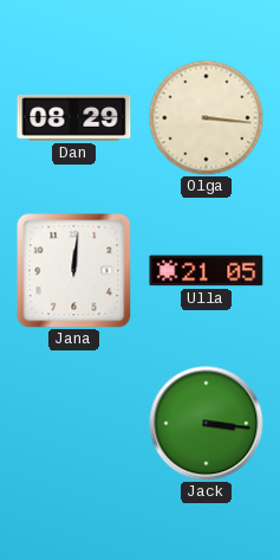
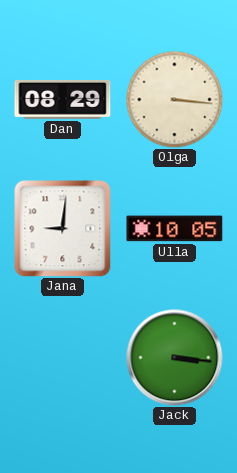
Jana: 12:01 -> 9:01
Ulla: 21:05 -> 10:05
